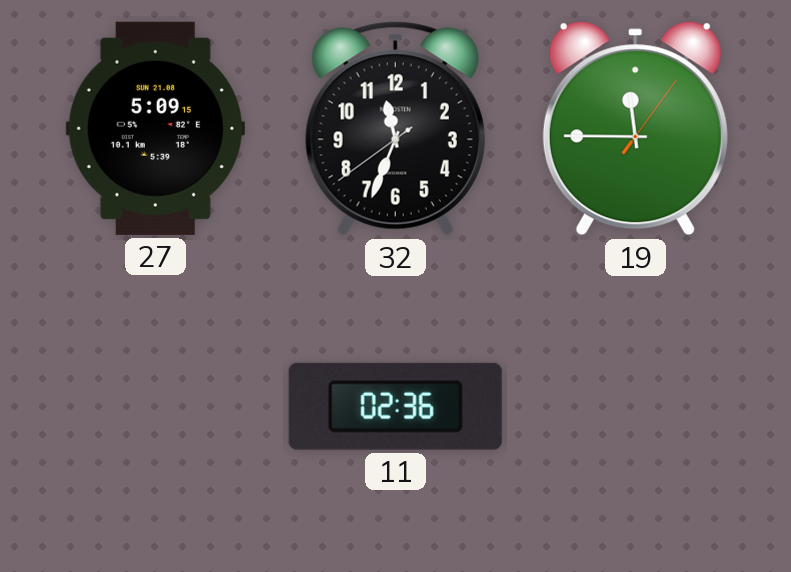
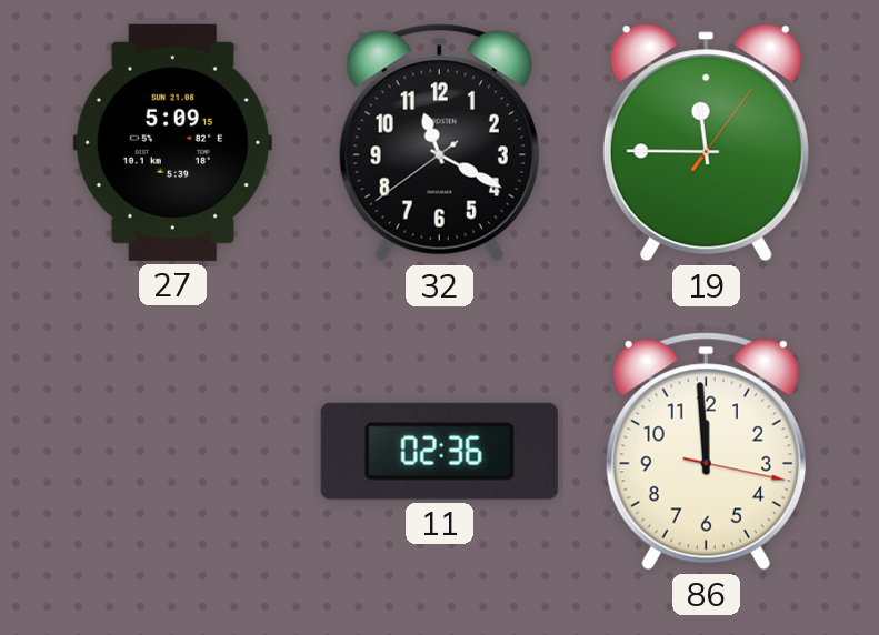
32: 11:33 -> 11:19
86: none -> 11:59
